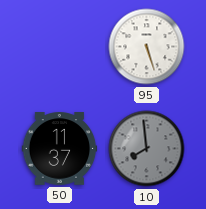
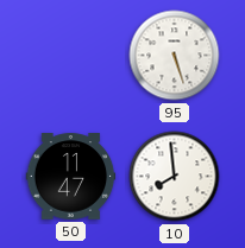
50: 11:37 -> 11:47
10 dial: grey -> white
